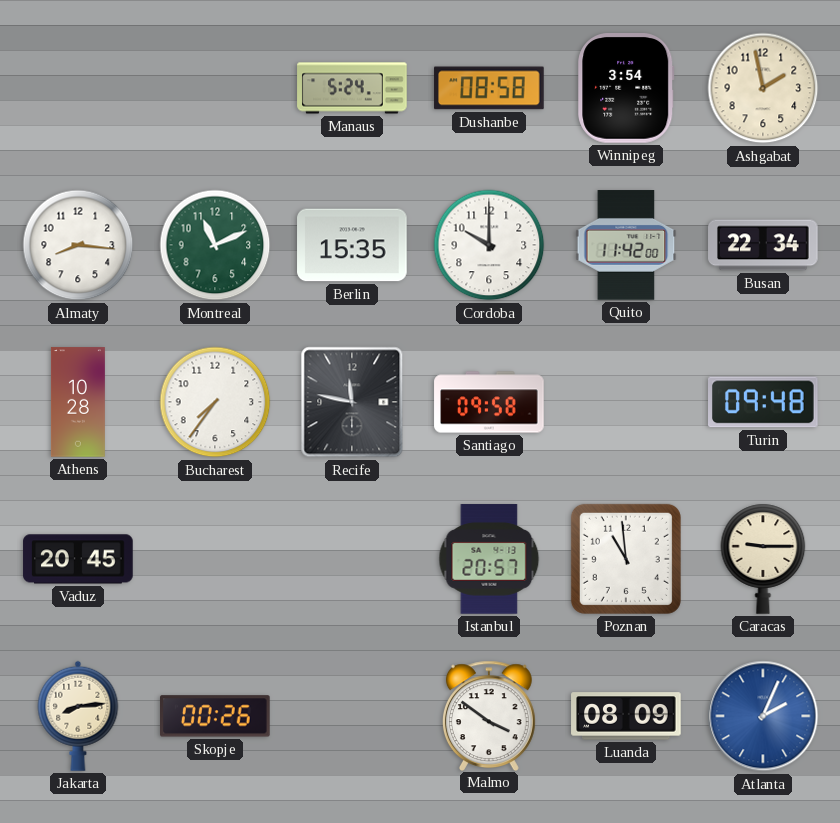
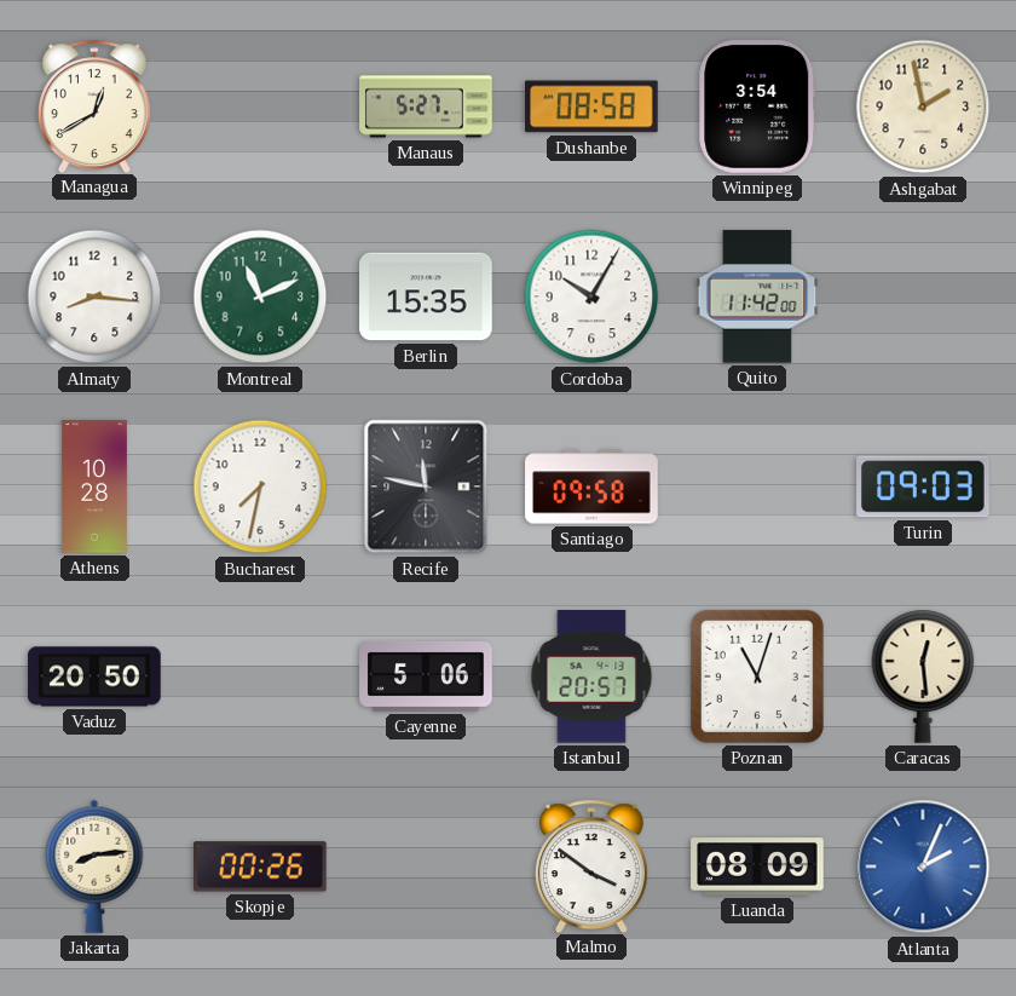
Managua: none -> 12:40
Manaus: 5:24 -> 5:27
Cordoba: 10:00 -> 10:05
Busan: 22:34 -> none
Bucharest: 7:36 -> 7:32
Turin: 09:48 -> 09:03
Vaduz: 20:45 -> 20:50
Cayenne: none -> 5:06
Poznan: 10:59 -> 11:03
Caracas: 9:15 -> 12:29
